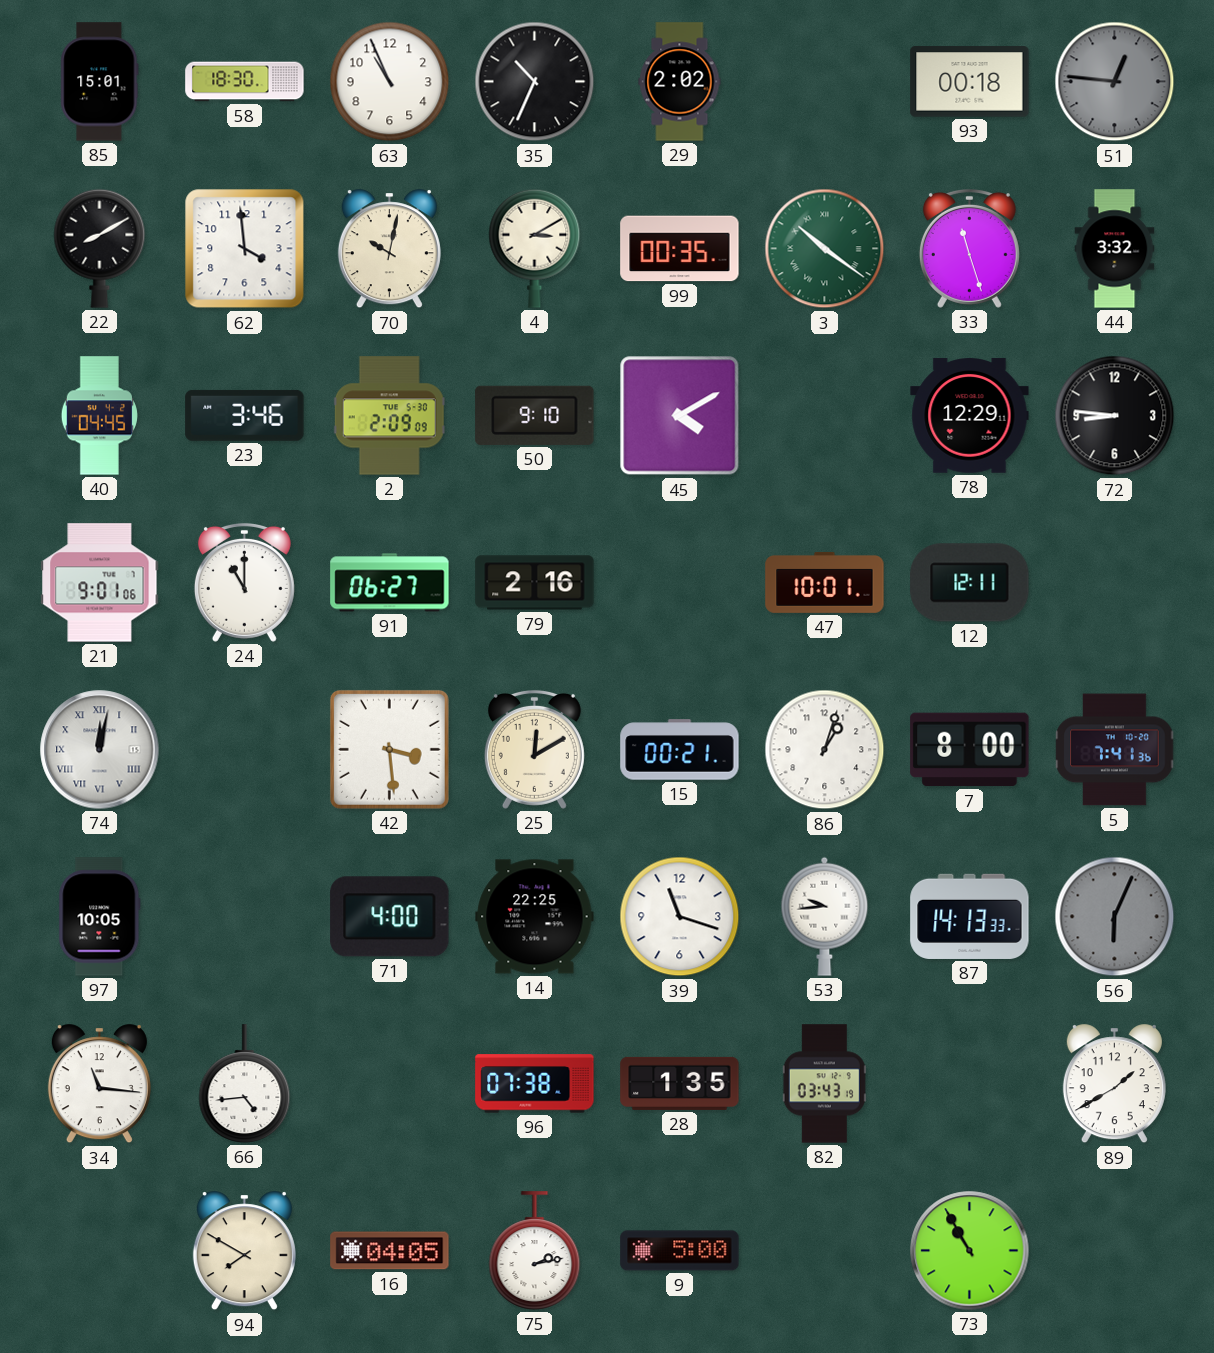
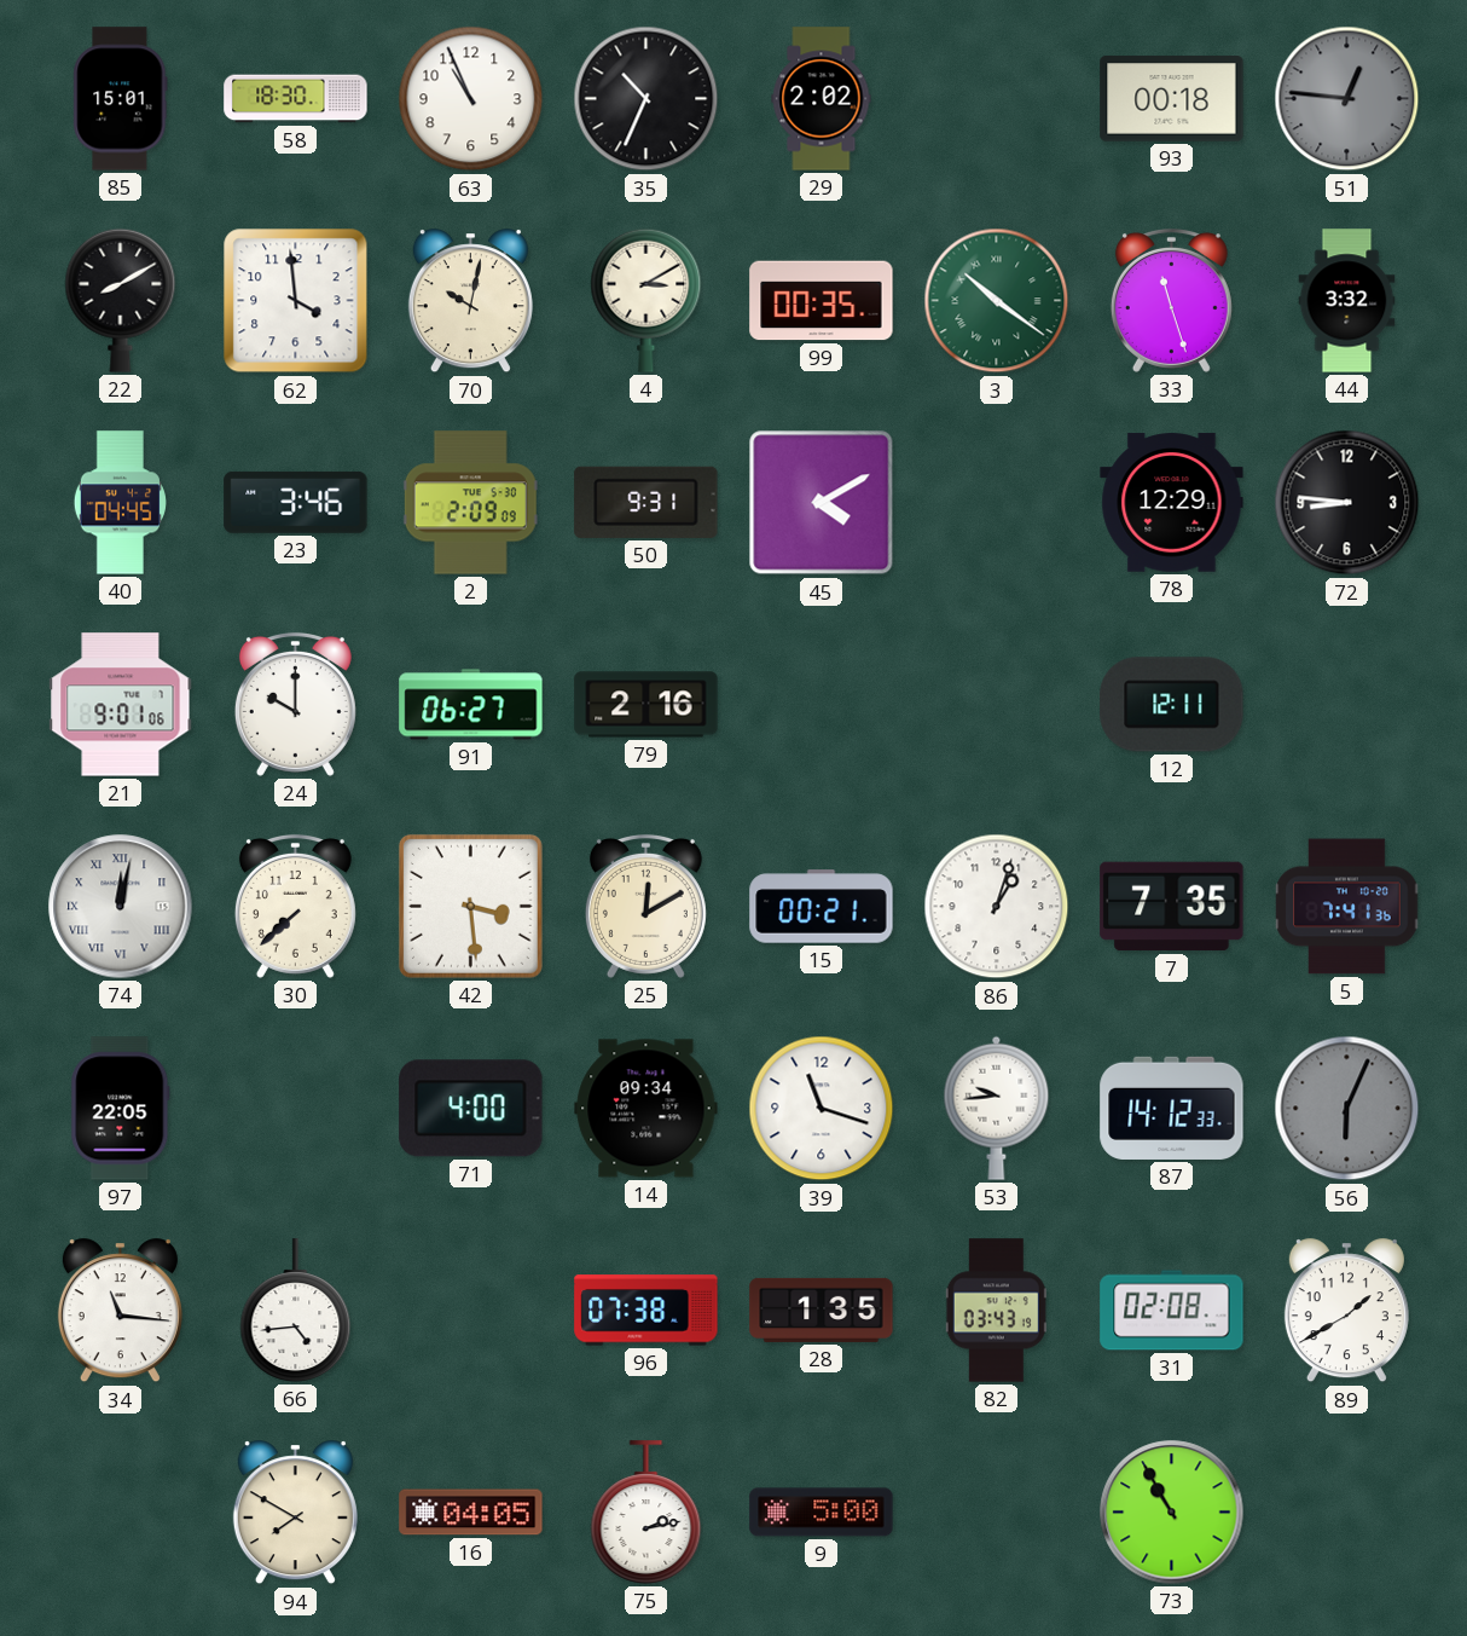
50: 9:10 -> 9:31
24: 11:00 -> 10:00
47: 10:01 -> none
30: none -> 7:38
7: 8:00 -> 7:35
97: 10:05 -> 22:05
14: 22:25 -> 09:34
87: 14:13 -> 14:12
31: none -> 02:08
